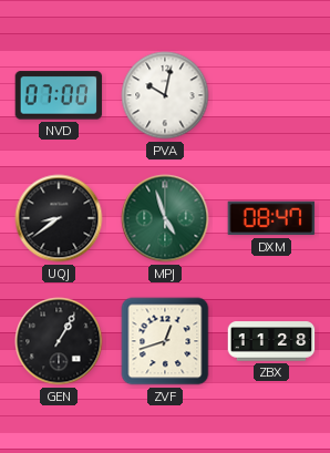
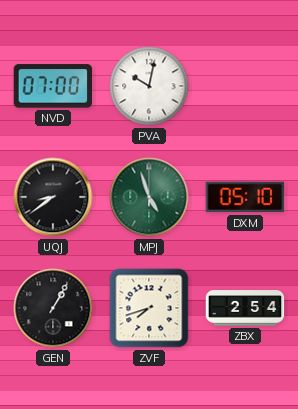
DXM: 08:47 -> 05:10
ZVF: 12:42 -> 7:42
ZBX: 11:28 -> 2:54
